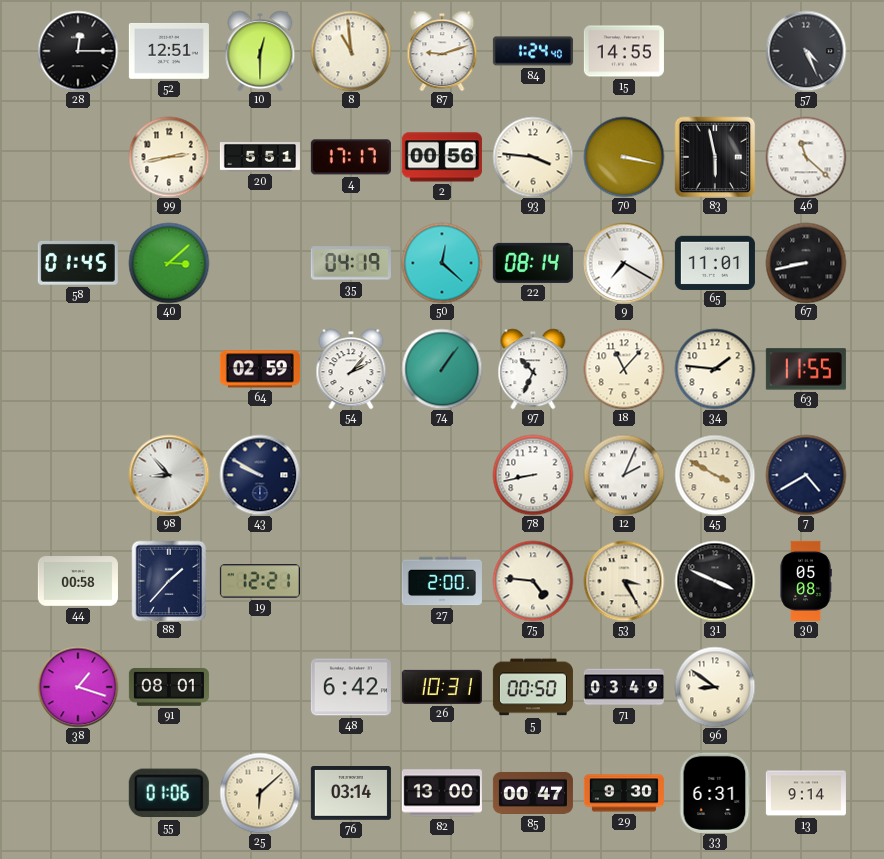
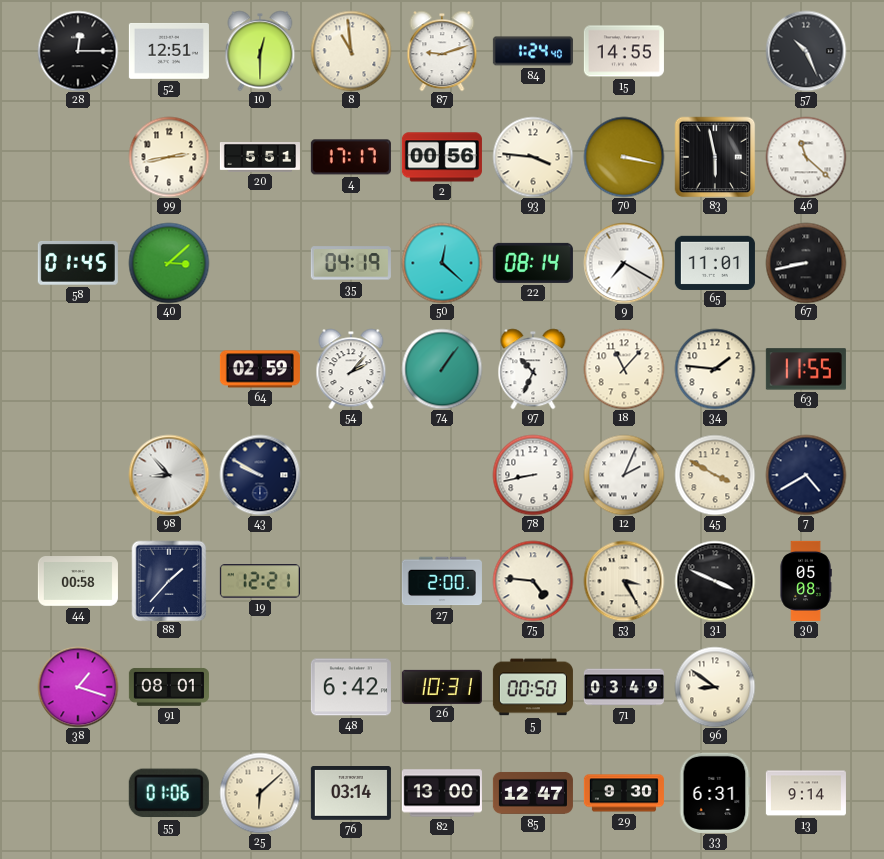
57: 4:26 -> 10:26
85: 00:47 -> 12:47
